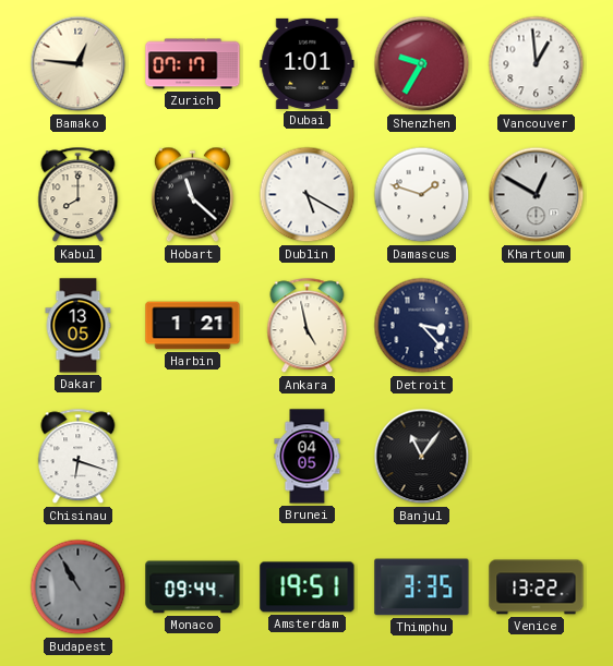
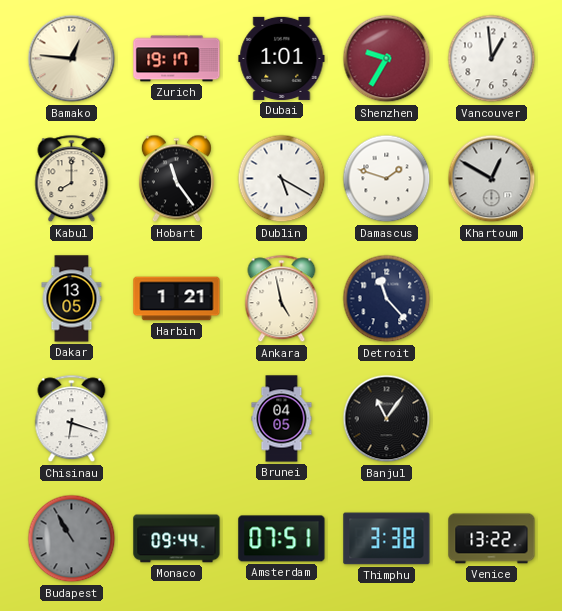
Zurich: 07:17 -> 19:17
Hobart: 11:22 -> 11:24
Detroit: 3:23 -> 11:23
Amsterdam: 19:51 -> 07:51
Thimphu: 3:35 -> 3:38
